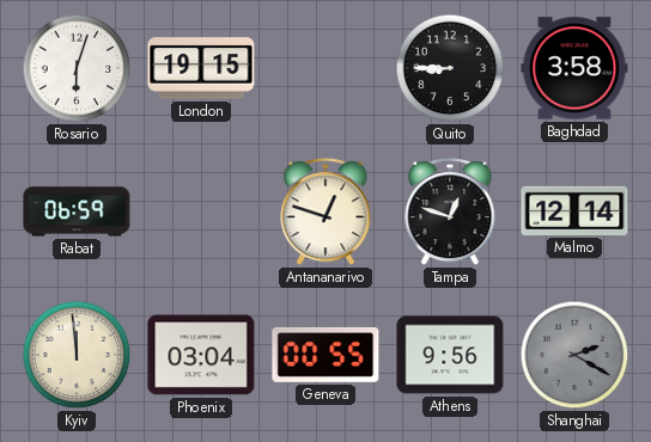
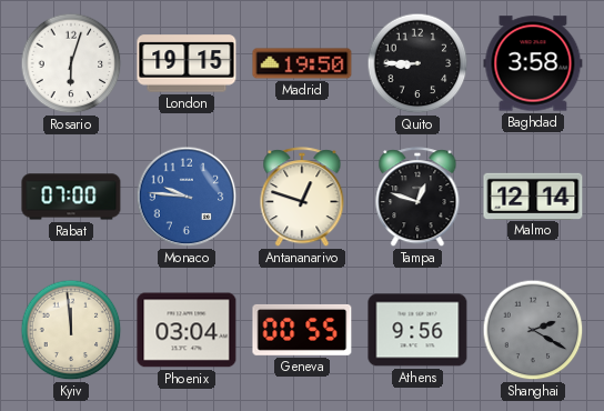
Madrid: none -> 19:50
Rabat: 06:59 -> 07:00
Monaco: none -> 9:46
